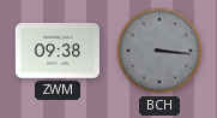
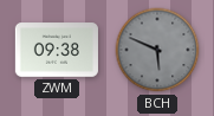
BCH: 3:16 -> 5:49
